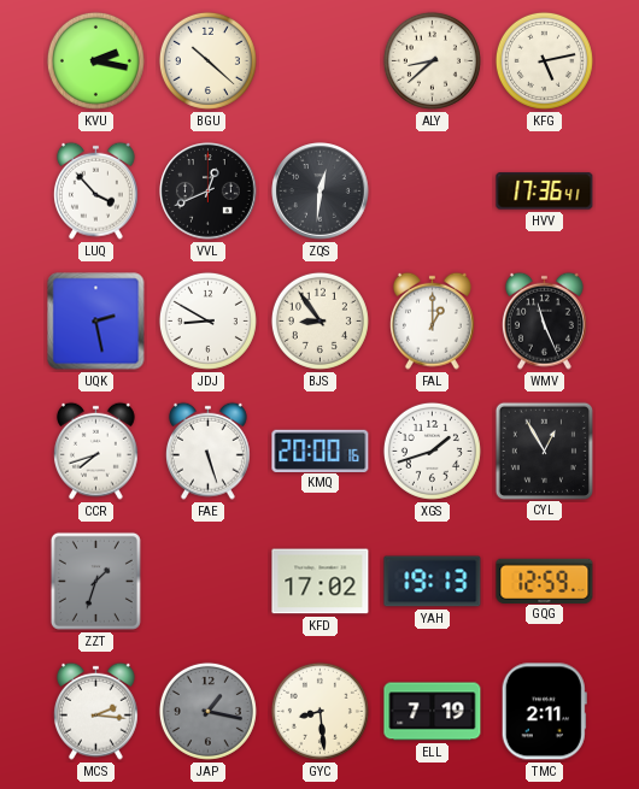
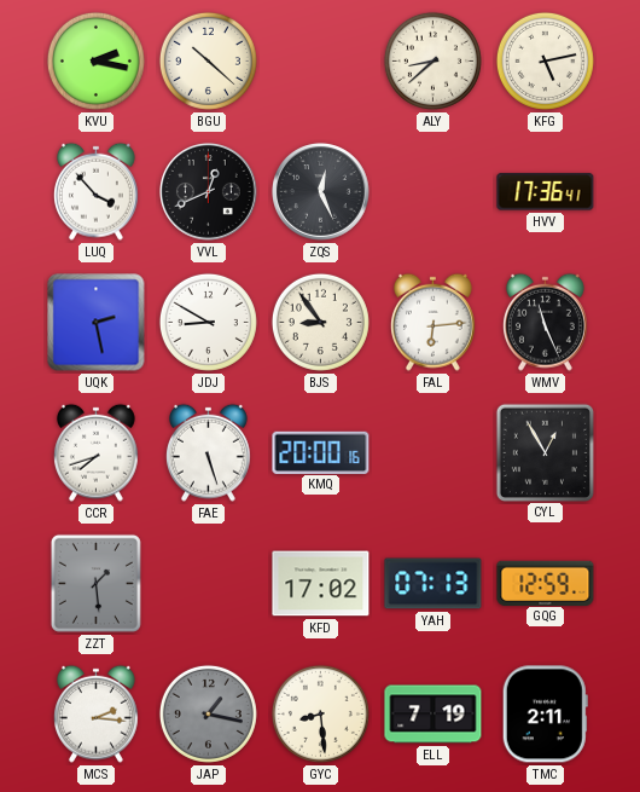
ZQS: 12:31 -> 12:26
FAL: 1:00 -> 6:14
XGS: 1:42 -> none
ZZT: 1:33 -> 1:29
YAH: 19:13 -> 07:13
